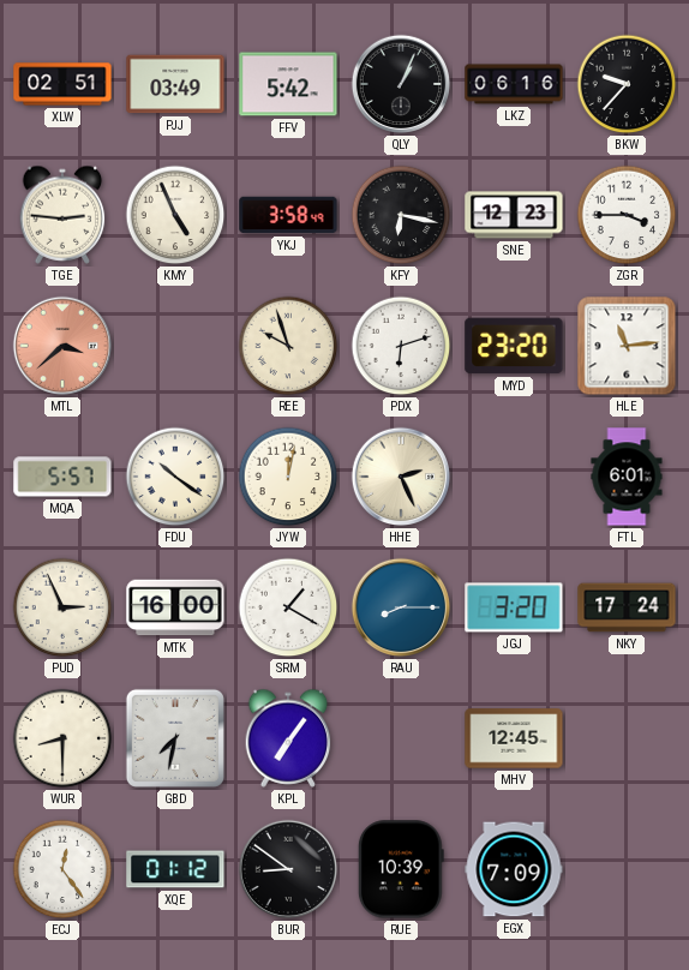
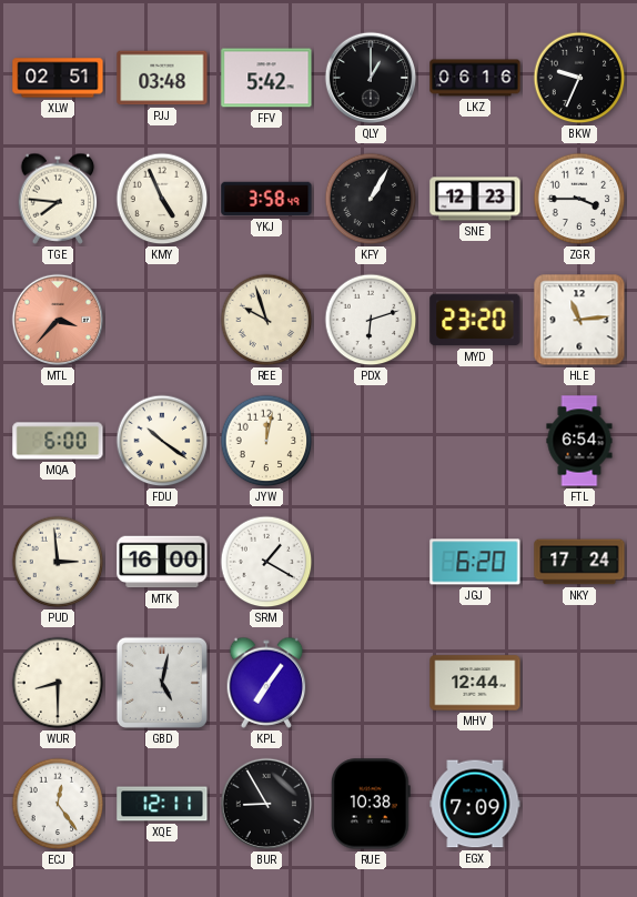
PJJ: 03:49 -> 03:48
QLY: 1:04 -> 1:00
BKW: 9:37 -> 9:34
TGE: 2:46 -> 7:46
KFY: 6:17 -> 1:05
MTL: 3:38 -> 3:37
MQA: 5:57 -> 6:00
HHE: 2:26 -> none
FTL: 6:01 -> 6:54
PUD: 2:56 -> 2:59
RAU: 8:15 -> none
JGJ: 3:20 -> 6:20
GBD: 7:32 -> 5:02
MHV: 12:45 -> 12:44
XQE: 01:12 -> 12:11
BUR: 8:51 -> 8:55
RUE: 10:39 -> 10:38
